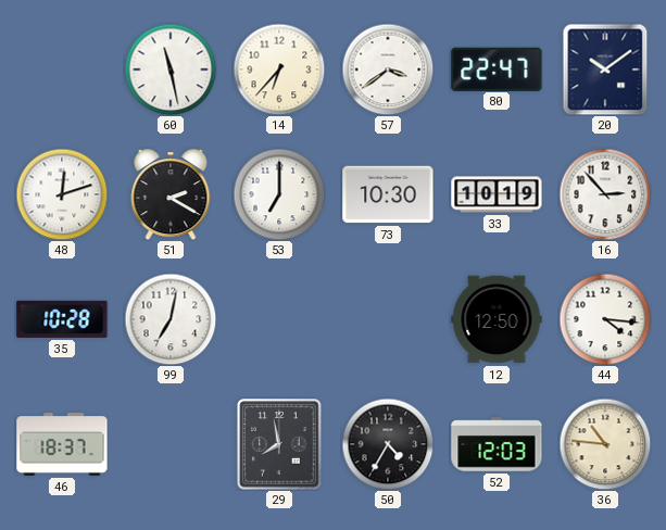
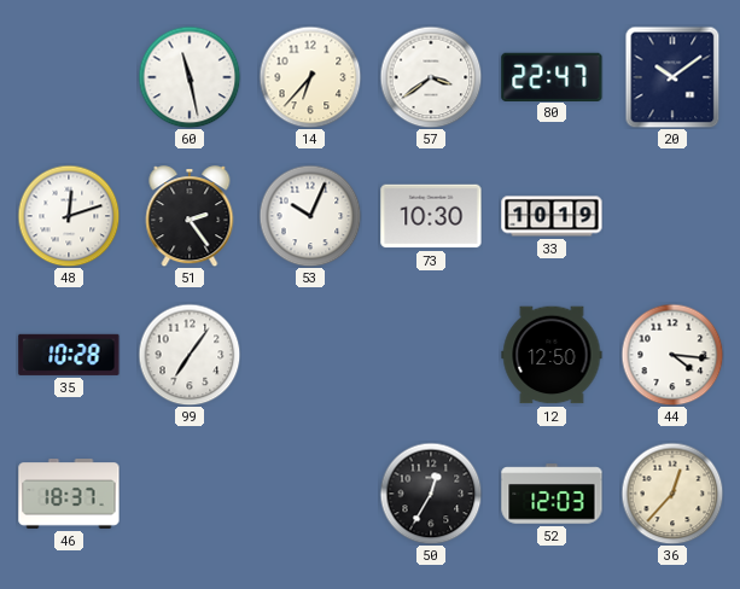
51: 2:20 -> 2:24
53: 7:00 -> 10:04
16: 2:53 -> none
99: 7:02 -> 7:06
29: 7:58 -> none
50: 4:35 -> 12:35
36: 10:46 -> 12:37
